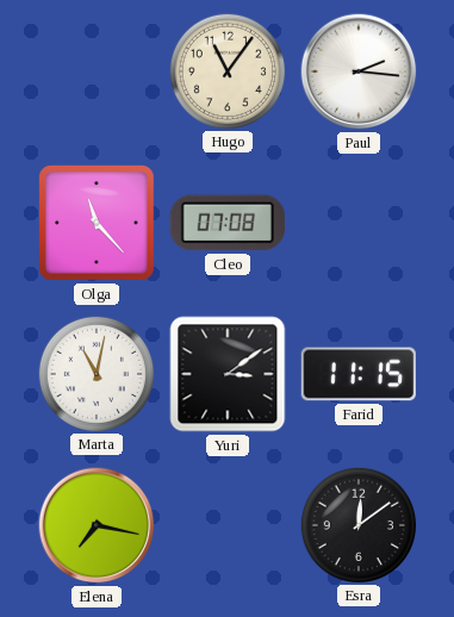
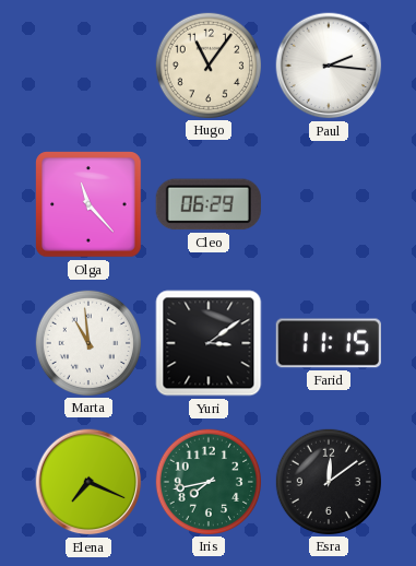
Cleo: 07:08 -> 06:29
Marta: 11:02 -> 10:59
Elena: 7:17 -> 7:19
Iris: none -> 7:43
